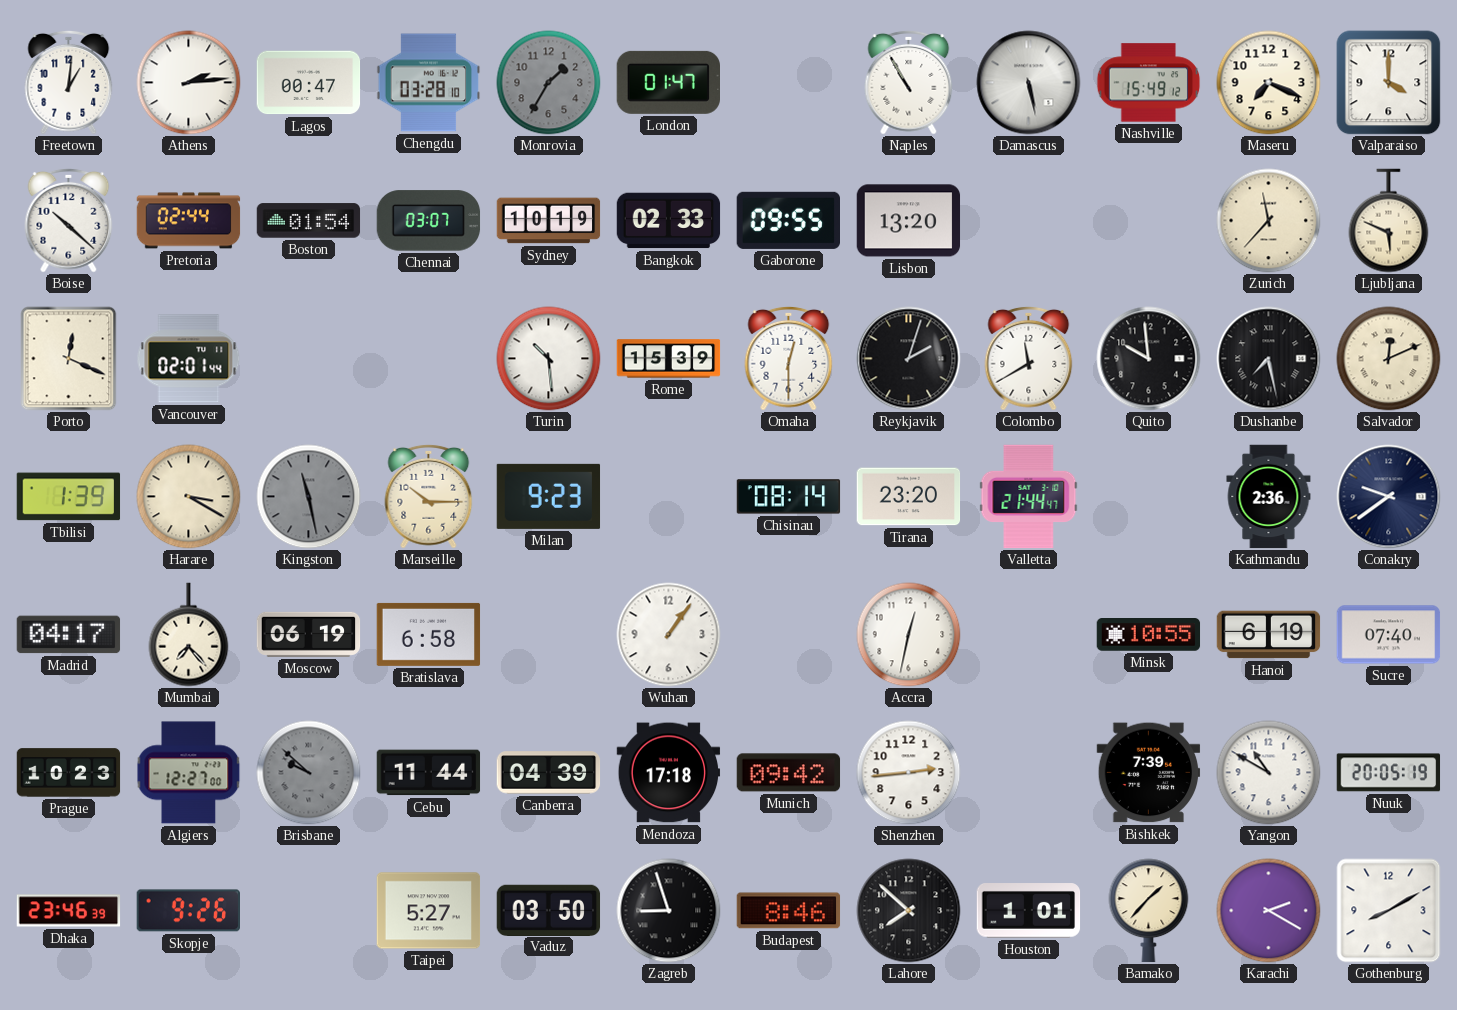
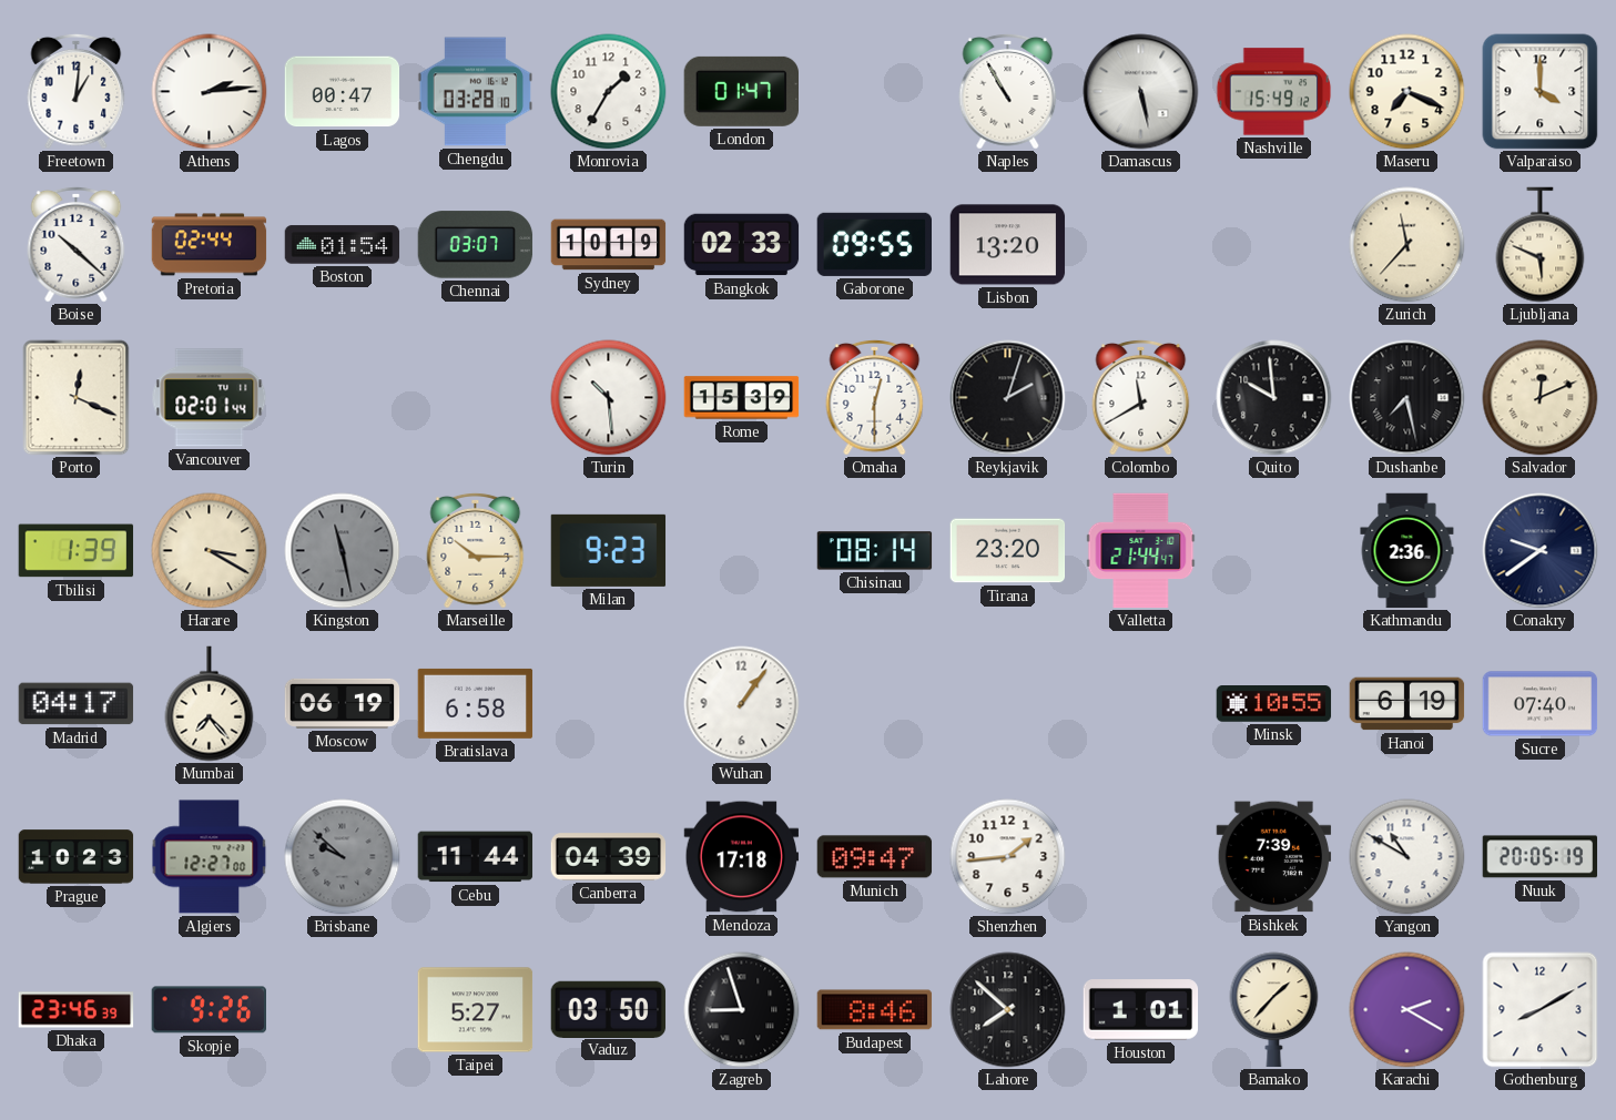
Monrovia dial: grey -> white
Accra: 12:32 -> none
Munich: 09:42 -> 09:47
Shenzhen: 2:44 -> 1:44
